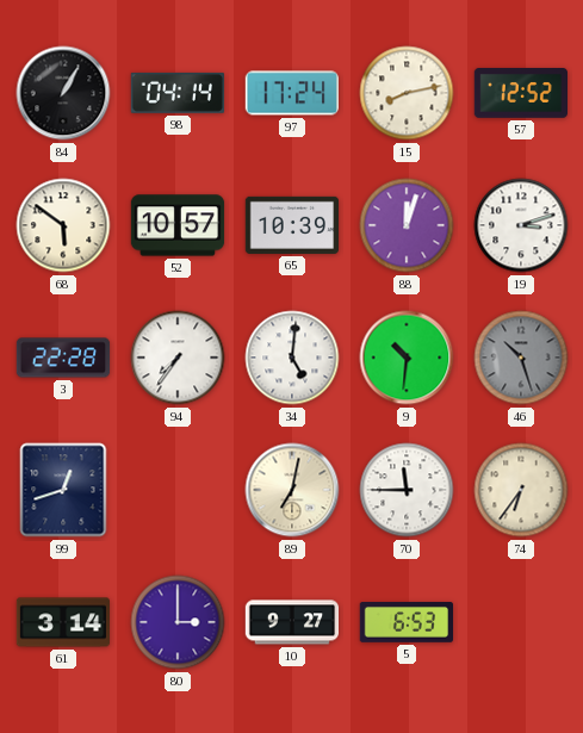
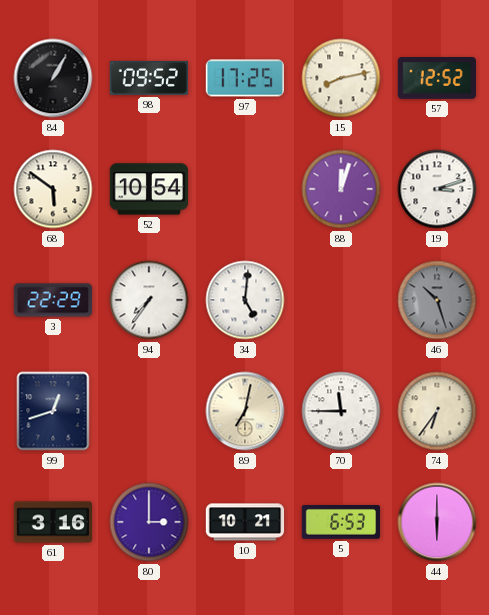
98: 04:14 -> 09:52
97: 17:24 -> 17:25
52: 10:57 -> 10:54
65: 10:39 -> none
3: 22:28 -> 22:29
9: 10:31 -> none
61: 3:14 -> 3:16
10: 9:27 -> 10:21
44: none -> 6:00
